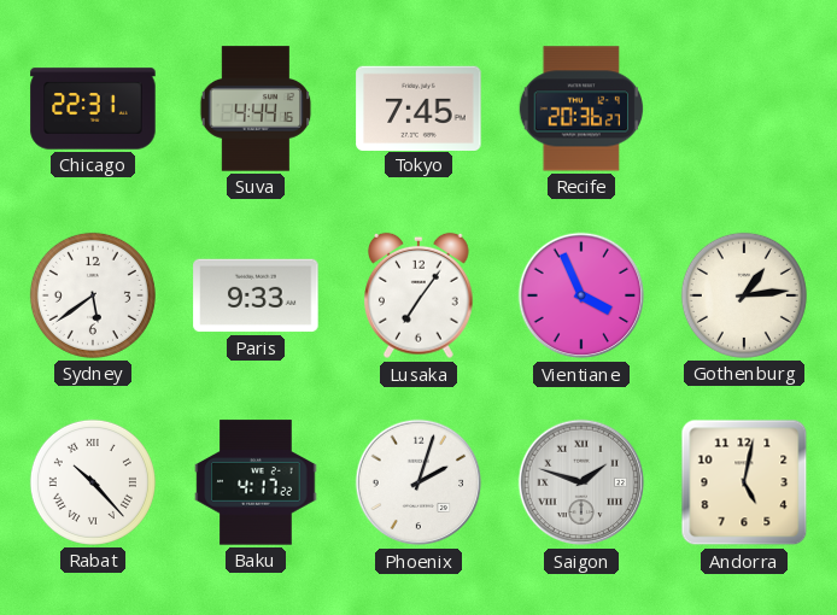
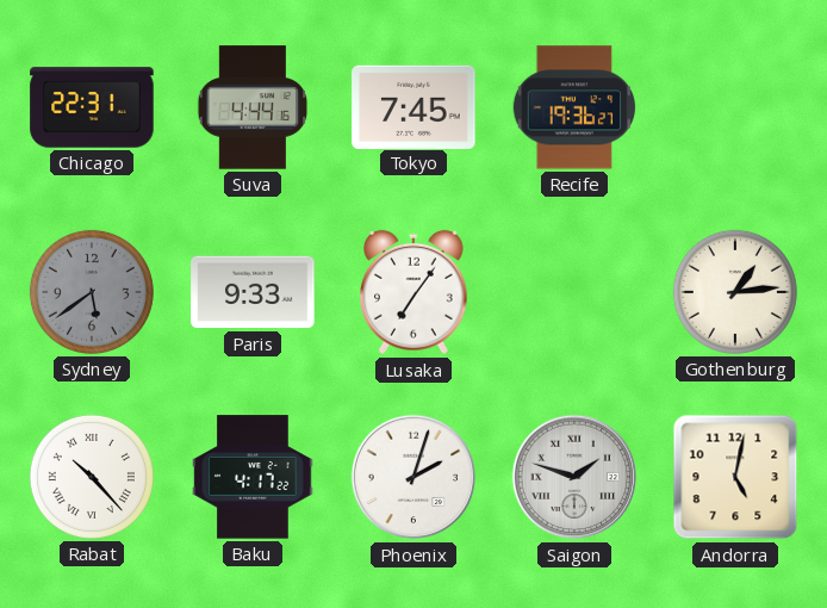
Recife: 20:36 -> 19:36
Sydney dial: white -> grey
Vientiane: 3:56 -> none
